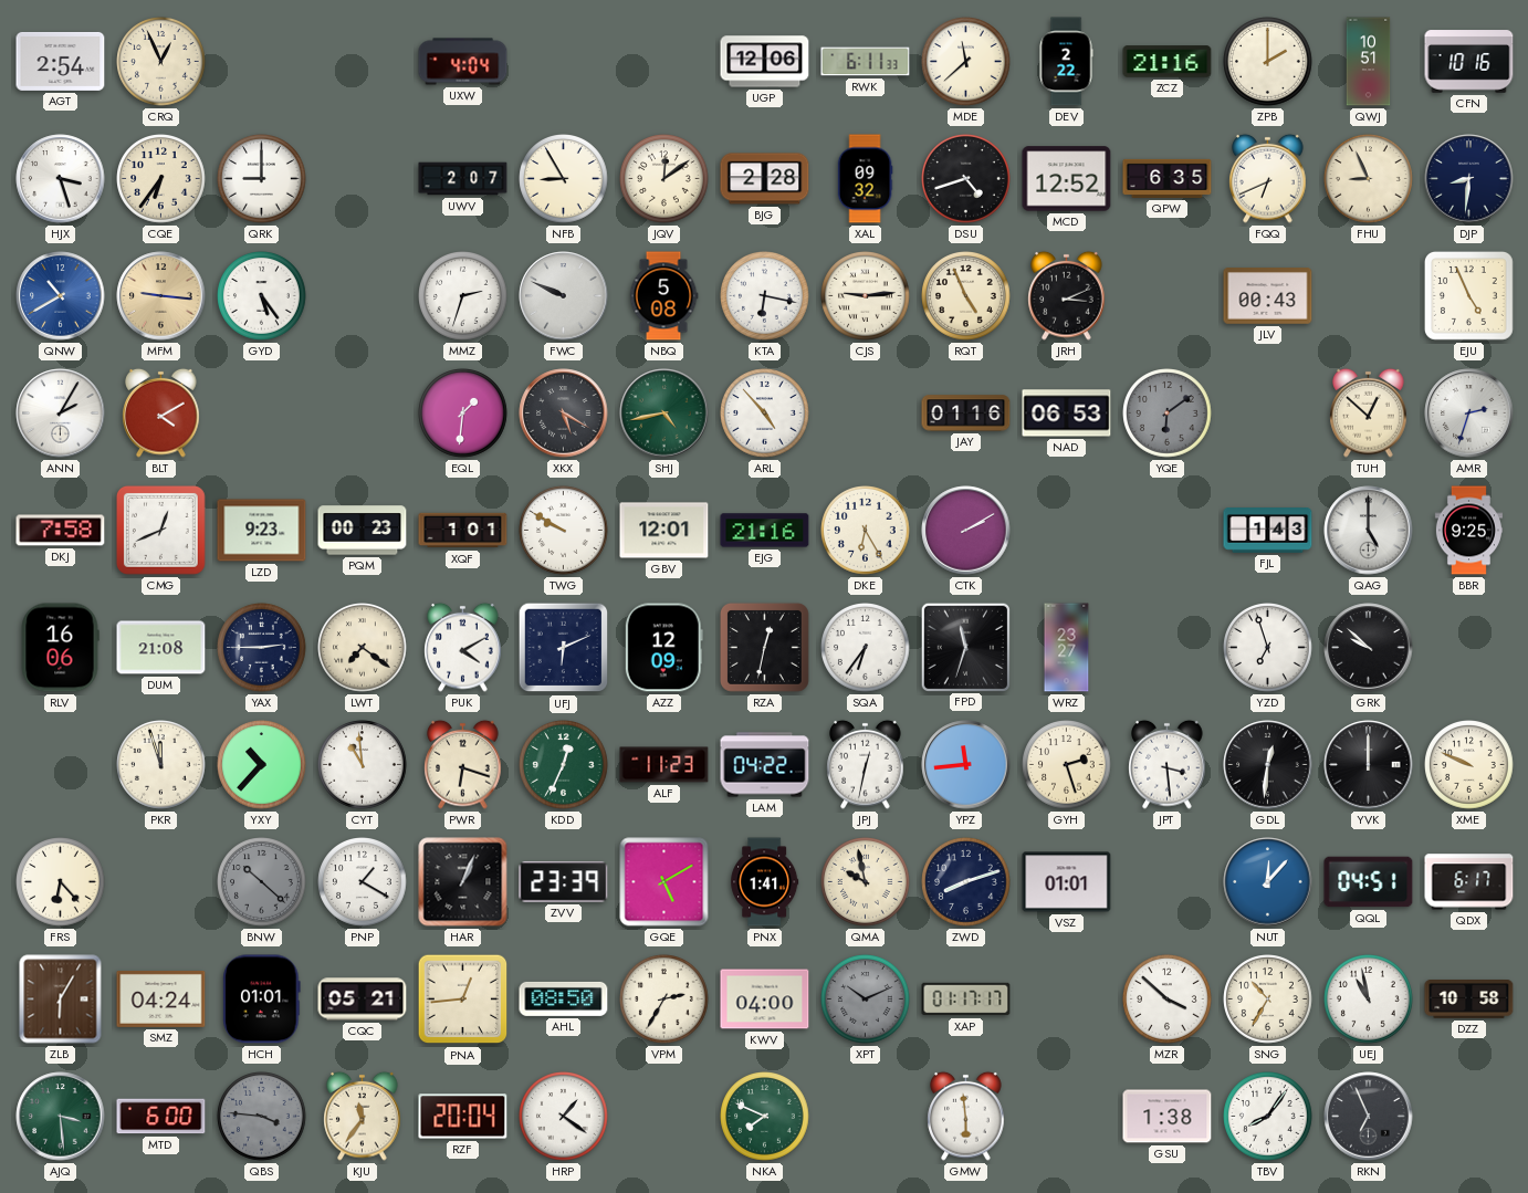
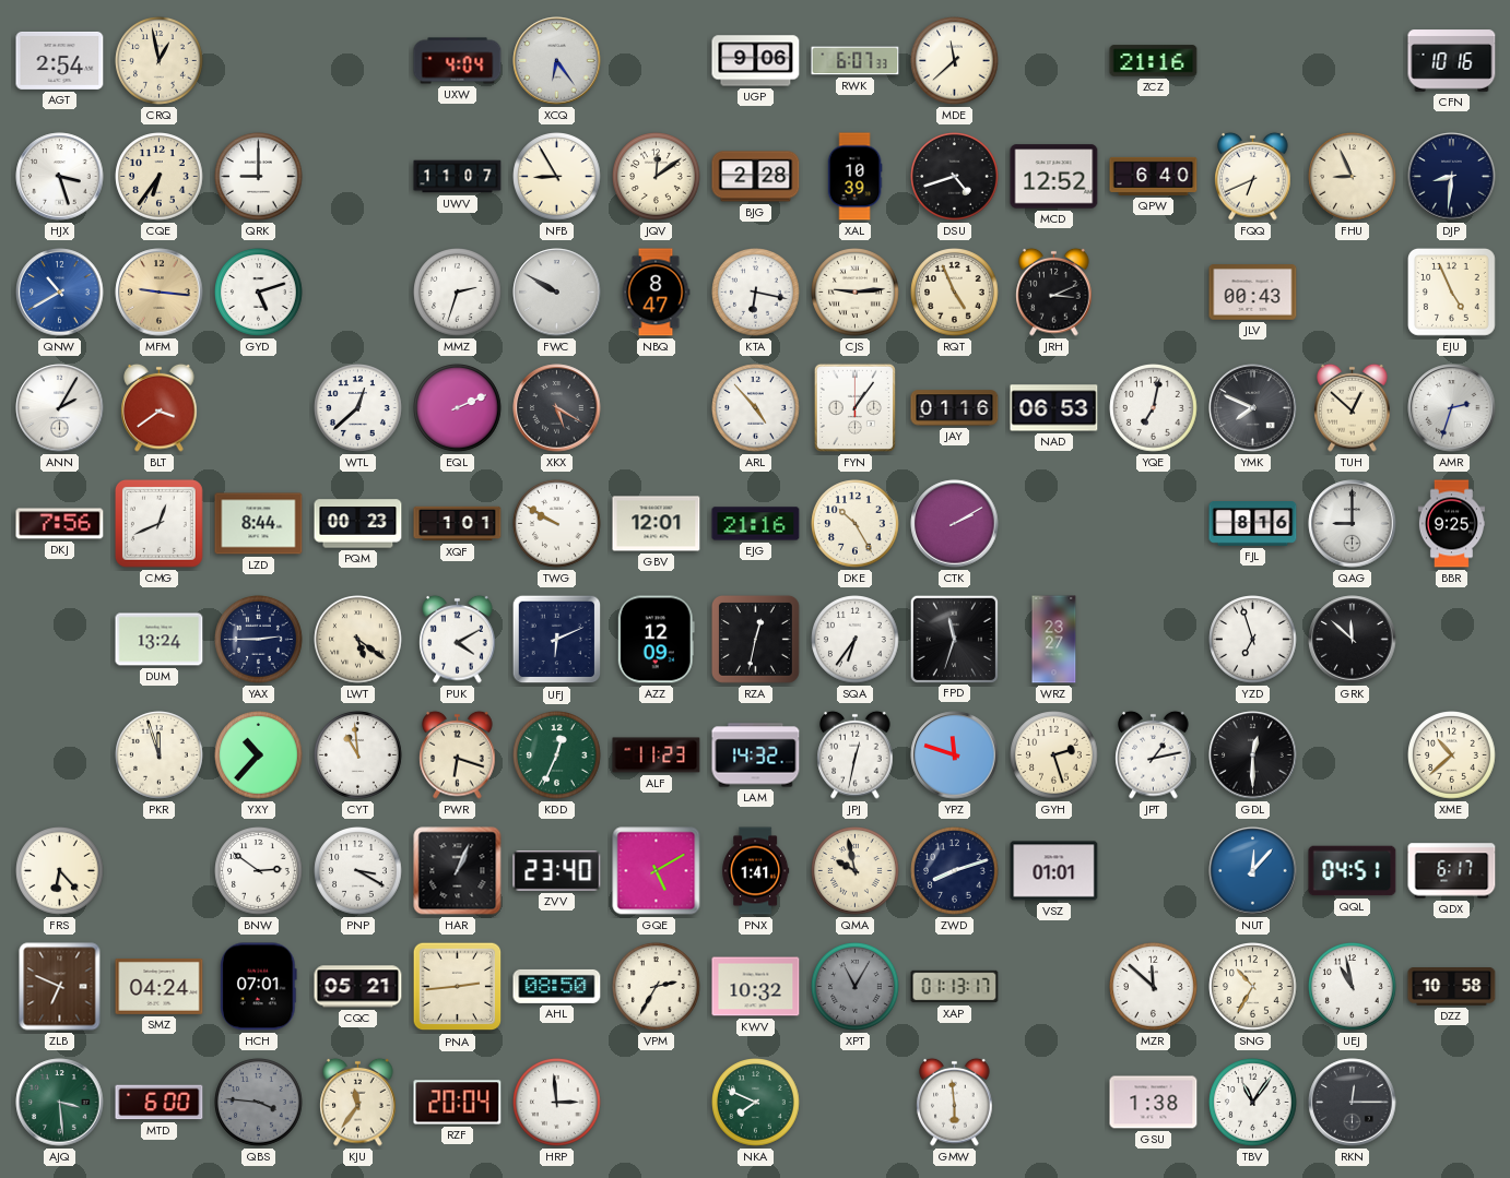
CRQ: 12:56 -> 12:58
XCQ: none -> 6:24
UGP: 12:06 -> 9:06
RWK: 6:11 -> 6:07
DEV: 2:22 -> none
ZPB: 2:00 -> none
QWJ: 10:51 -> none
UWV: 2:07 -> 11:07
XAL: 09:32 -> 10:39
QPW: 6:35 -> 6:40
GYD: 5:24 -> 5:12
FWC: 9:49 -> 9:50
NBQ: 5:08 -> 8:47
BLT: 4:10 -> 3:39
WTL: none -> 12:38
EQL: 1:31 -> 2:11
SHJ: 4:43 -> none
FYN: none -> 1:06
YQE: 6:09 -> 7:02
YQE dial: grey -> white
YMK: none -> 7:49
DKJ: 7:58 -> 7:56
LZD: 9:23 -> 8:44
DKE: 6:25 -> 10:25
FJL: 1:43 -> 8:16
QAG: 5:00 -> 9:00
RLV: 16:06 -> none
DUM: 21:08 -> 13:24
LWT: 7:21 -> 5:21
GRK: 9:52 -> 11:52
LAM: 04:22 -> 14:32
YPZ: 11:44 -> 11:48
JPT: 3:29 -> 1:13
GDL: 12:31 -> 12:30
YVK: 12:00 -> none
XME: 9:49 -> 10:38
BNW: 10:22 -> 2:51
BNW dial: grey -> white
PNP: 1:20 -> 3:20
ZVV: 23:39 -> 23:40
ZLB: 6:05 -> 6:49
HCH: 01:01 -> 07:01
PNA: 12:44 -> 2:44
KWV: 04:00 -> 10:32
XPT: 10:11 -> 11:05
XAP: 01:17 -> 01:13
MZR: 3:52 -> 11:52
HRP: 1:21 -> 2:59
TBV: 8:06 -> 11:06
RKN: 6:56 -> 12:15
